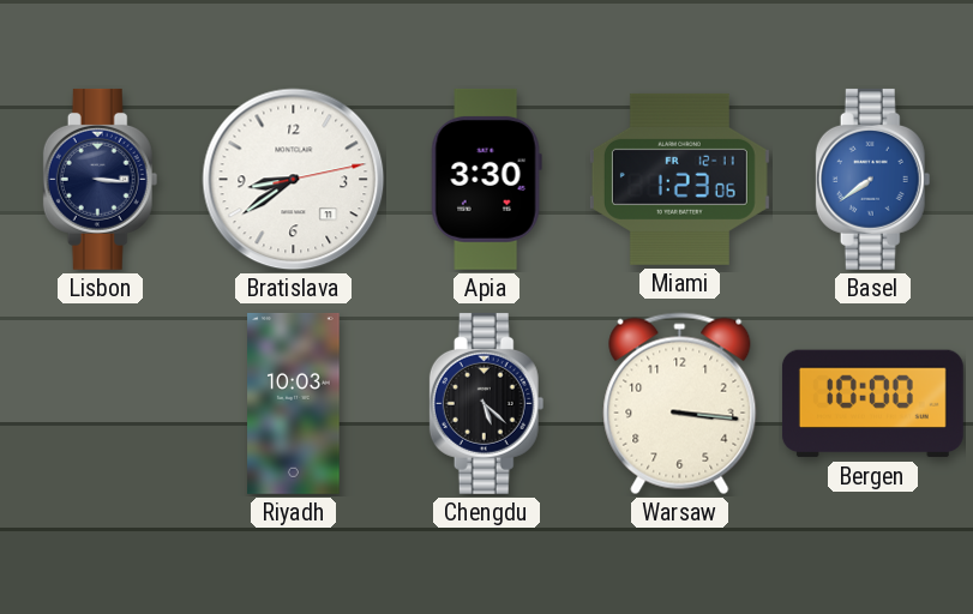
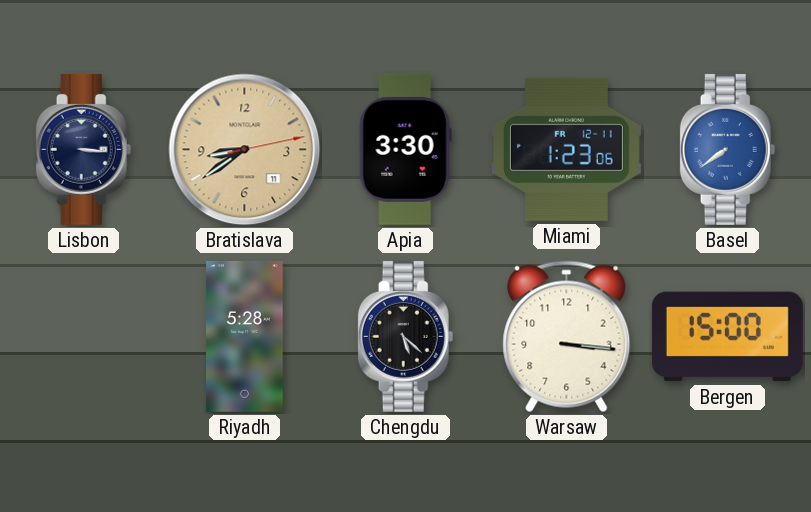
Bratislava dial: white -> champagne
Riyadh: 10:03 -> 5:28
Bergen: 10:00 -> 15:00
